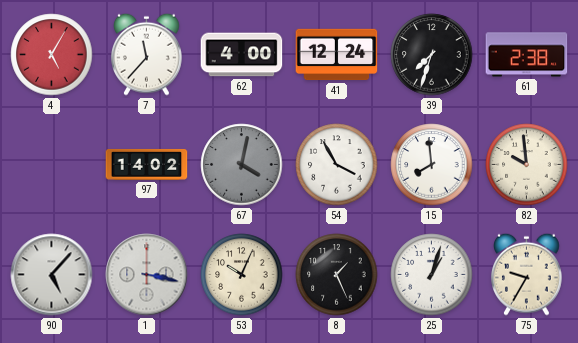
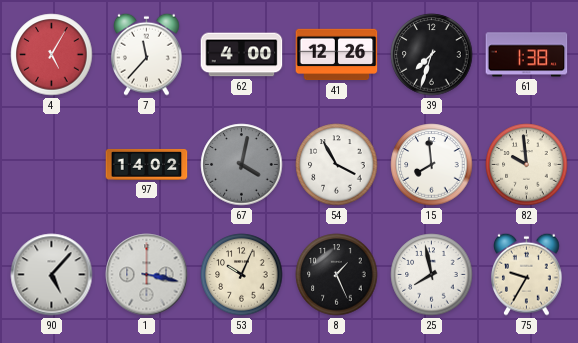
41: 12:24 -> 12:26
61: 2:38 -> 1:38
25: 1:03 -> 7:58
